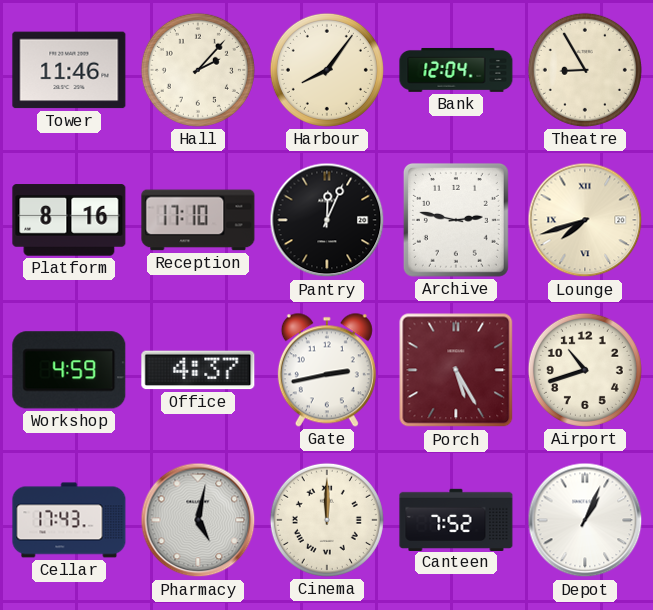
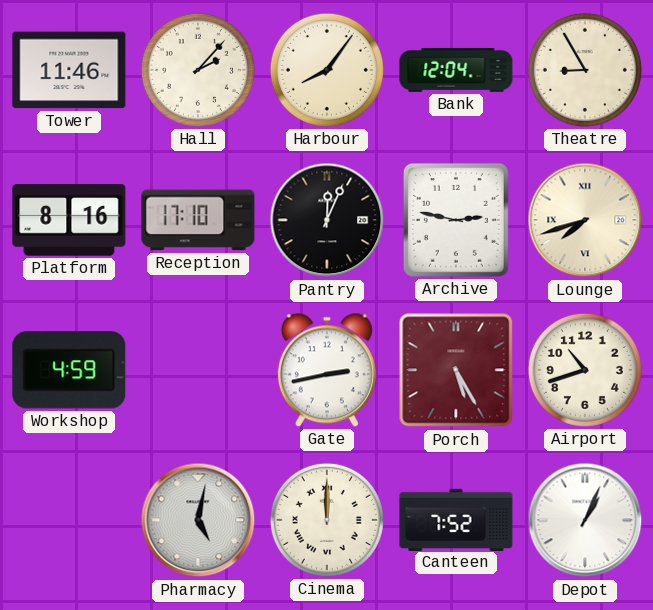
Office: 4:37 -> none
Cellar: 17:43 -> none
